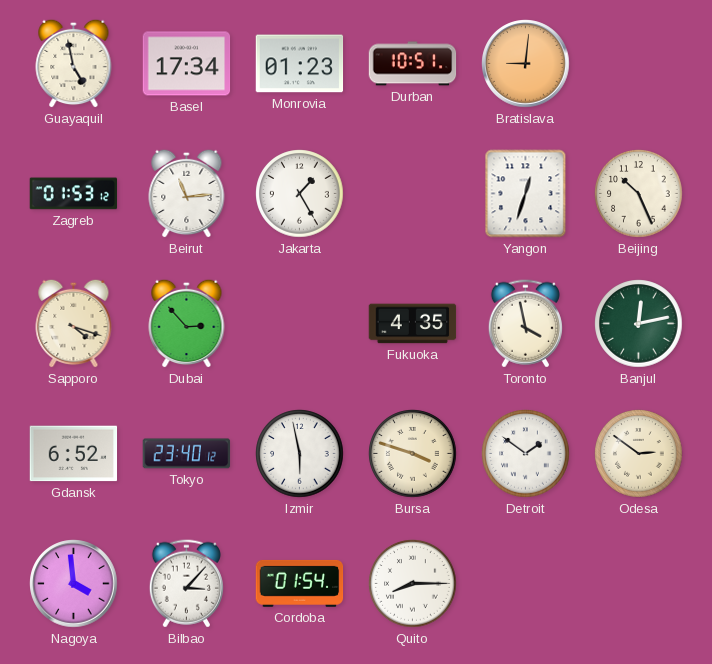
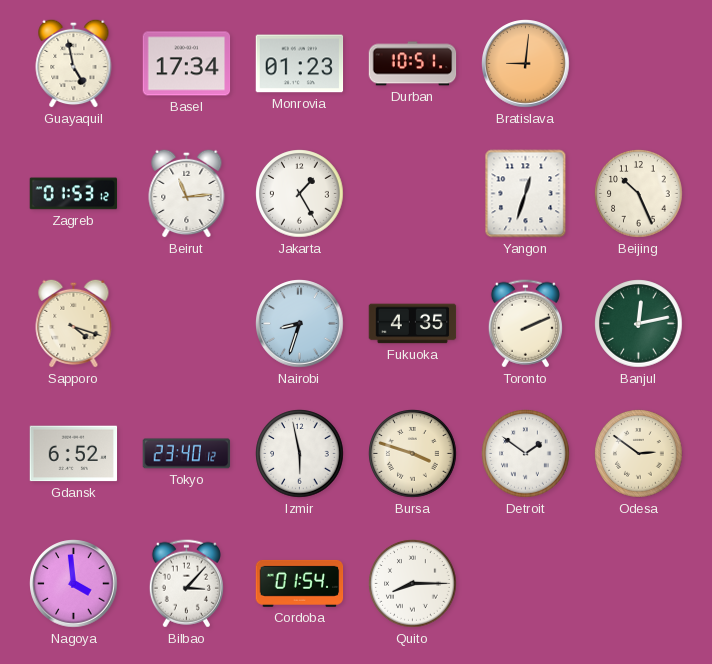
Dubai: 2:53 -> none
Nairobi: none -> 8:33
Toronto: 3:58 -> 2:11
